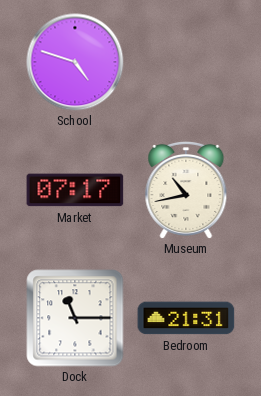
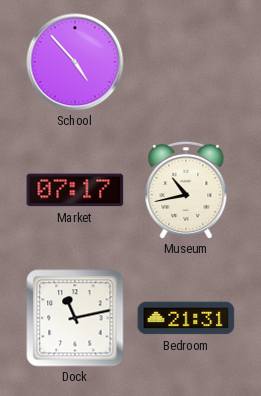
School: 4:48 -> 4:53
Dock: 11:15 -> 11:13
